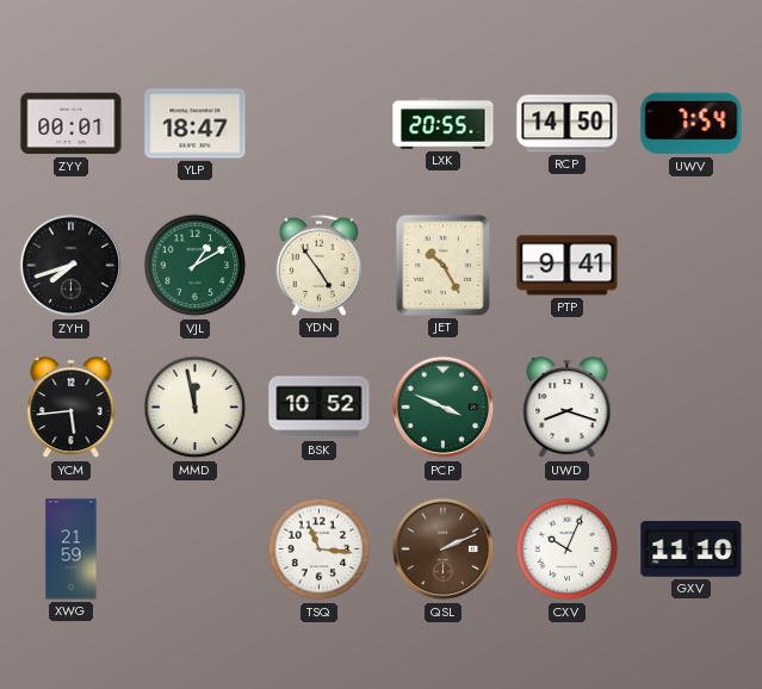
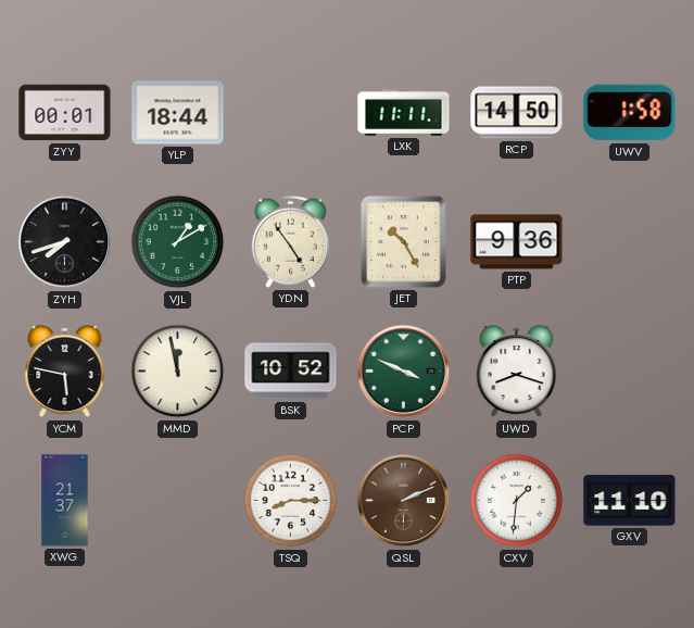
YLP: 18:47 -> 18:44
LXK: 20:55 -> 11:11
UWV: 7:54 -> 1:58
PTP: 9:41 -> 9:36
YCM: 5:44 -> 5:47
XWG: 21:59 -> 21:37
TSQ: 11:16 -> 8:15
CXV: 10:04 -> 1:31
